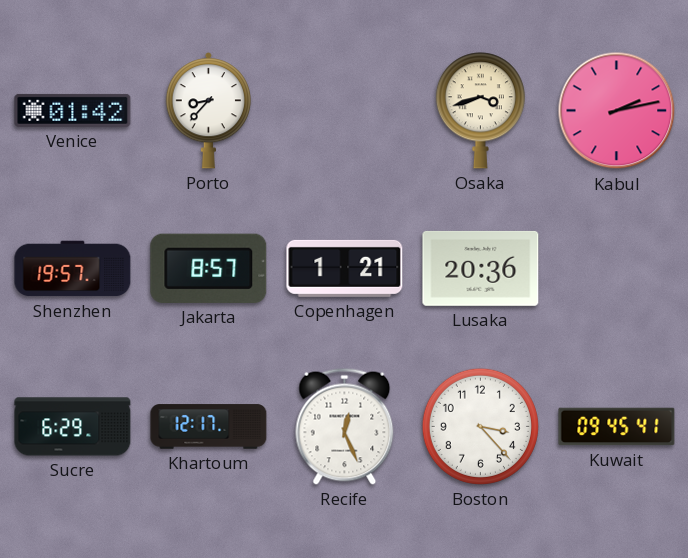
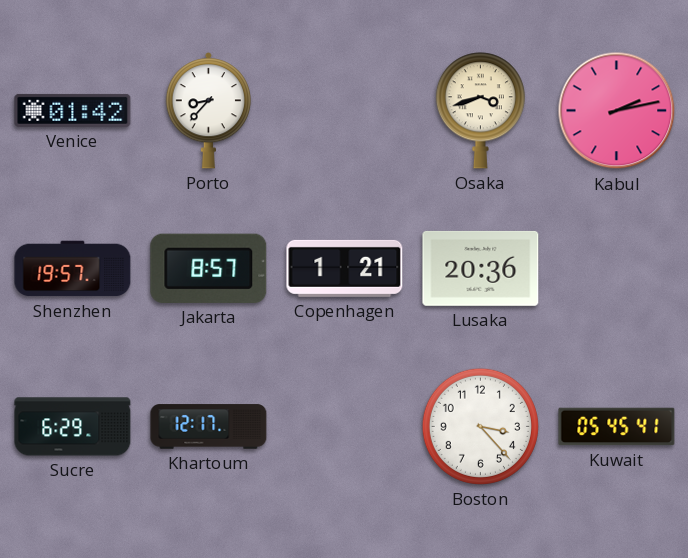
Recife: 12:26 -> none
Kuwait: 09:45 -> 05:45
